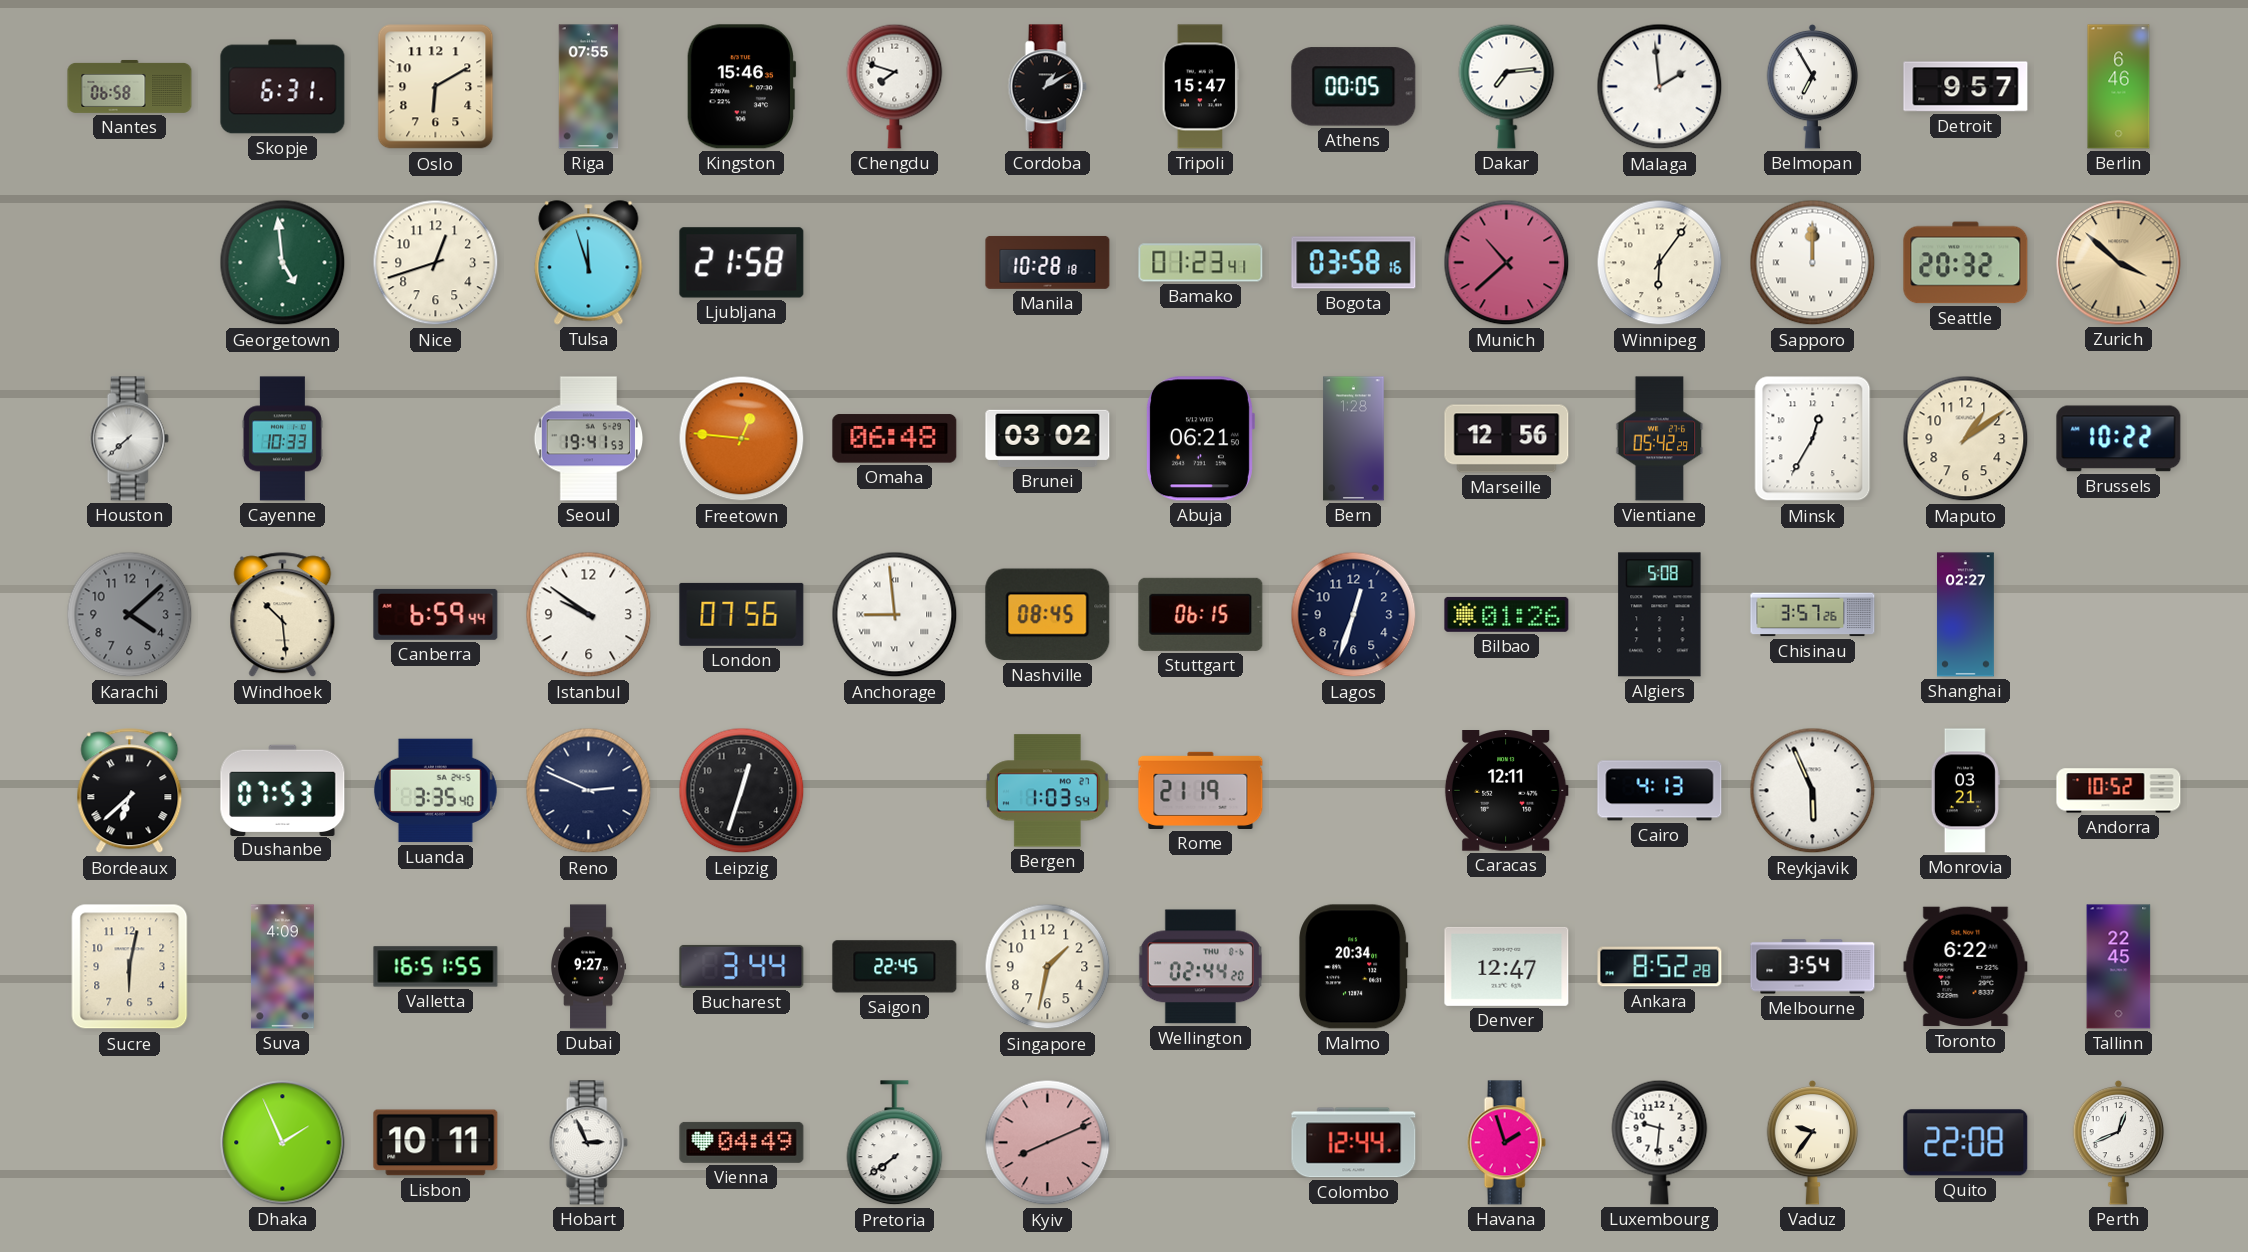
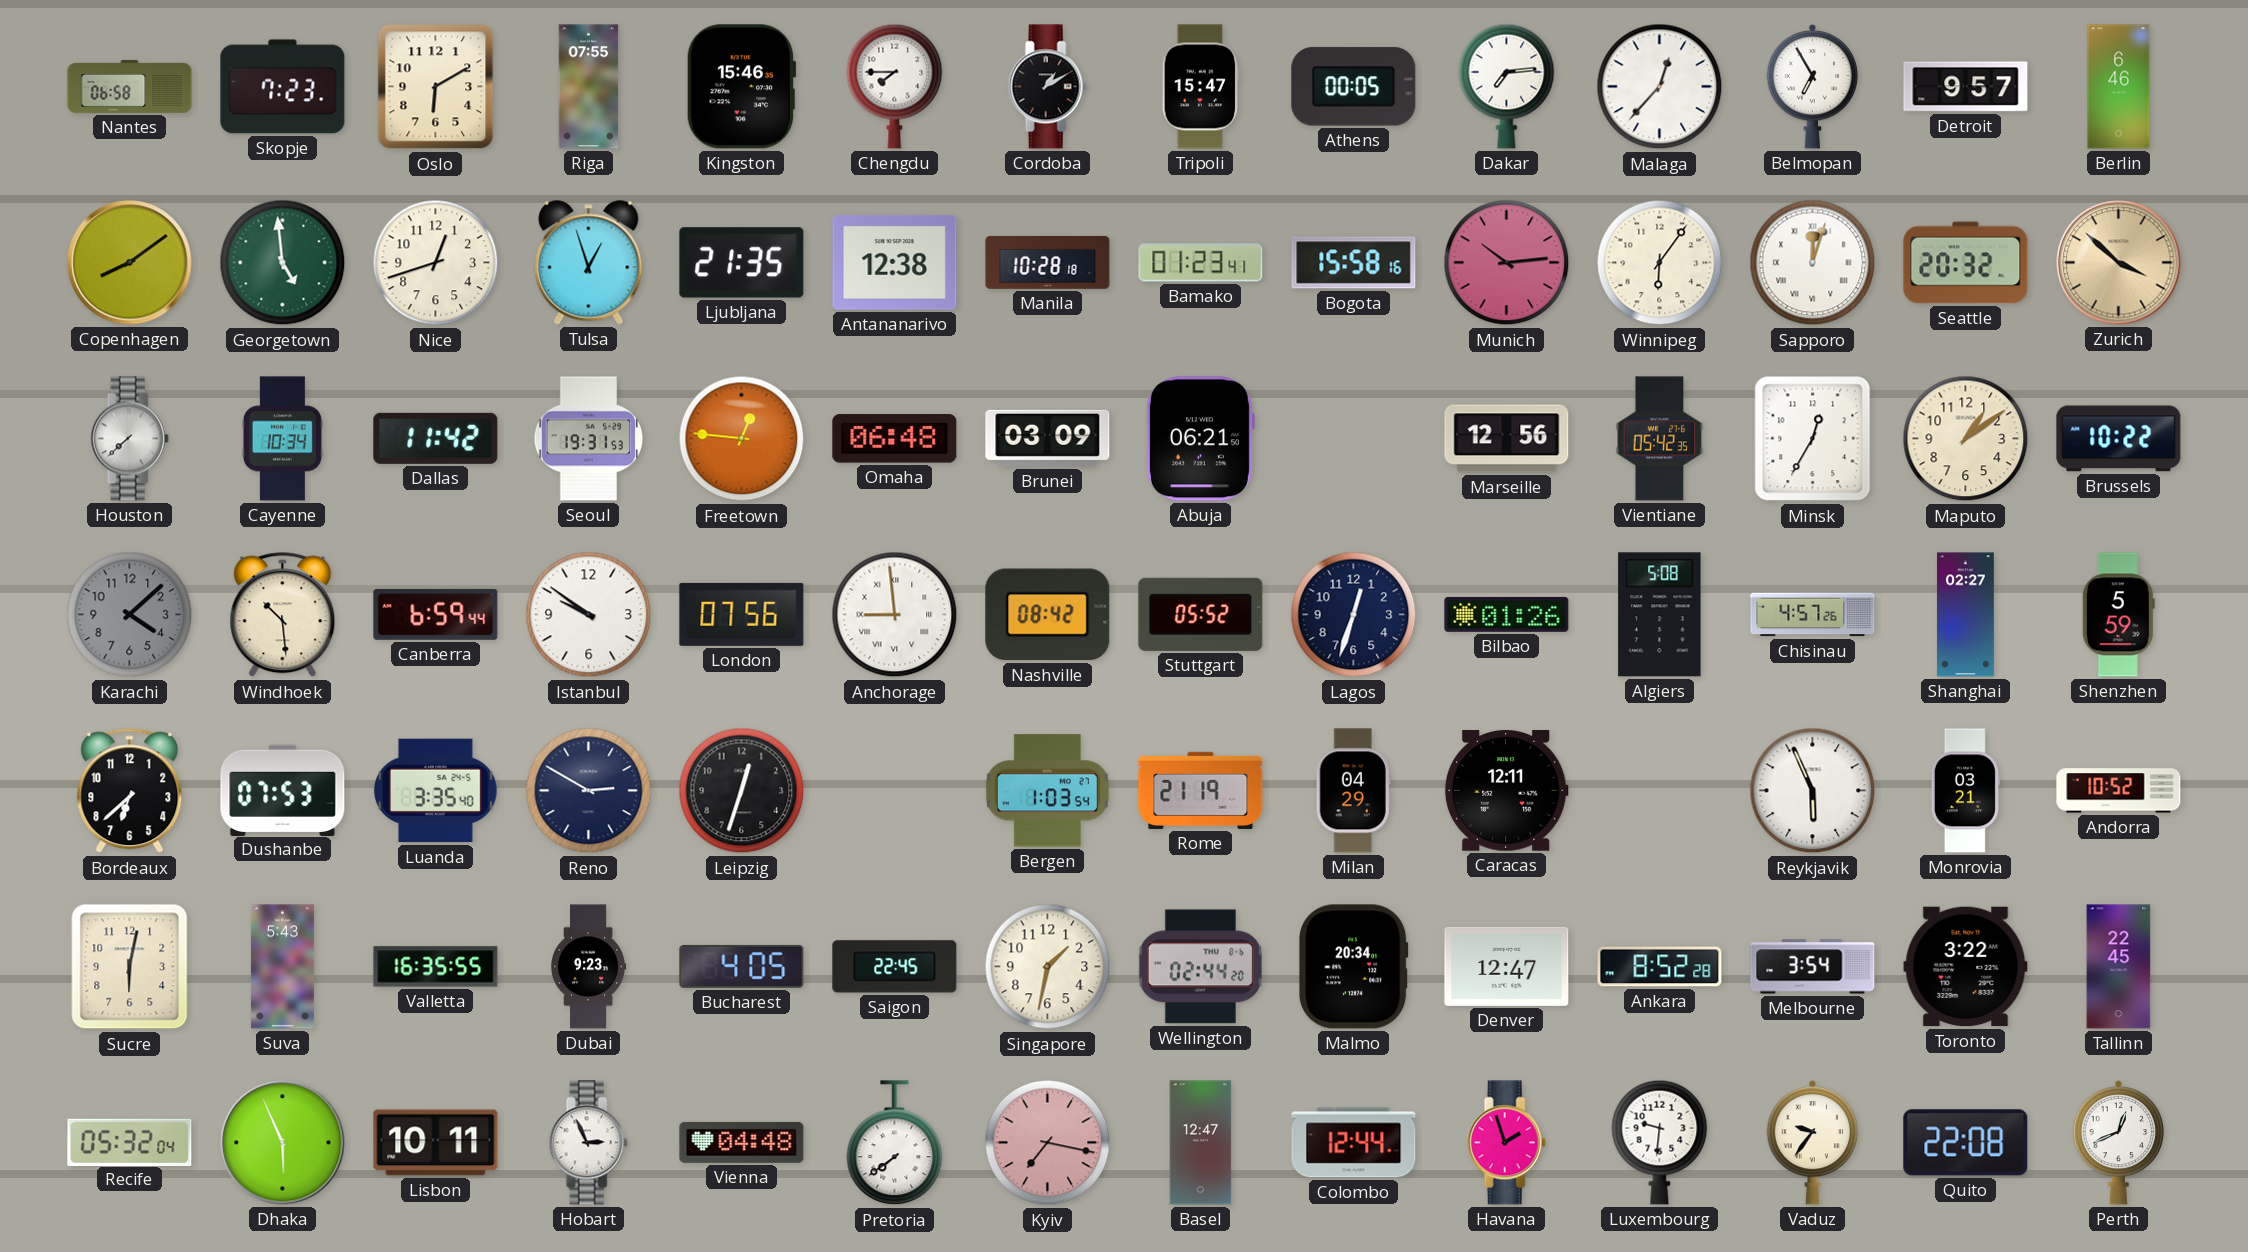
Skopje: 6:31 -> 7:23
Chengdu: 7:48 -> 7:45
Malaga: 1:59 -> 12:37
Copenhagen: none -> 8:09
Tulsa: 11:57 -> 12:57
Ljubljana: 21:58 -> 21:35
Antananarivo: none -> 12:38
Bogota: 03:58 -> 15:58
Munich: 10:38 -> 10:14
Sapporo: 12:00 -> 12:03
Cayenne: 10:33 -> 10:34
Dallas: none -> 11:42
Seoul: 19:41 -> 19:31
Brunei: 03:02 -> 03:09
Bern: 1:28 -> none
Vientiane: 05:42:29 -> 05:42:35
Nashville: 08:45 -> 08:42
Stuttgart: 06:15 -> 05:52
Chisinau: 3:57 -> 4:57
Shenzhen: none -> 5:59
Bordeaux numerals: Roman -> Arabic
Reno: 2:49 -> 2:50
Milan: none -> 04:29
Cairo: 4:13 -> none
Suva: 4:09 -> 5:43
Valletta: 16:51 -> 16:35
Dubai: 9:27 -> 9:23
Bucharest: 3:44 -> 4:05
Toronto: 6:22 -> 3:22
Recife: none -> 05:32
Dhaka: 1:56 -> 5:56
Vienna: 04:49 -> 04:48
Kyiv: 8:11 -> 7:17
Basel: none -> 12:47
